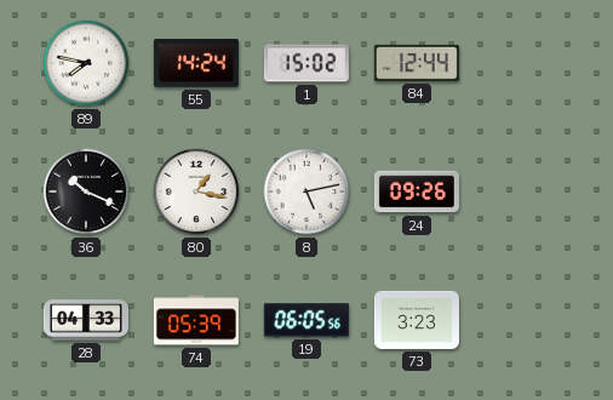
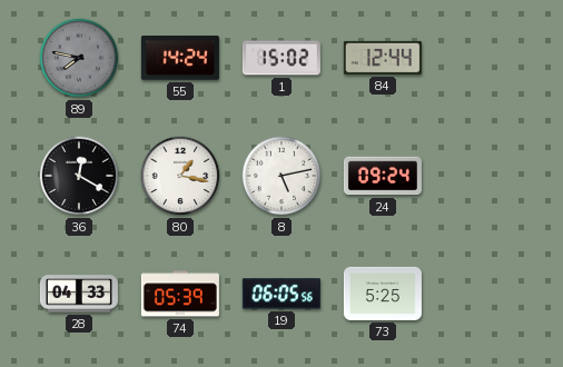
89 dial: white -> grey
36: 10:19 -> 12:20
24: 09:26 -> 09:24
73: 3:23 -> 5:25
